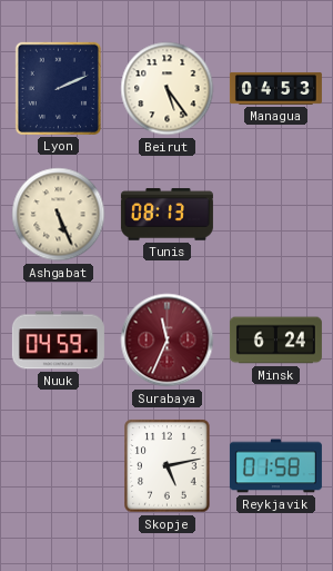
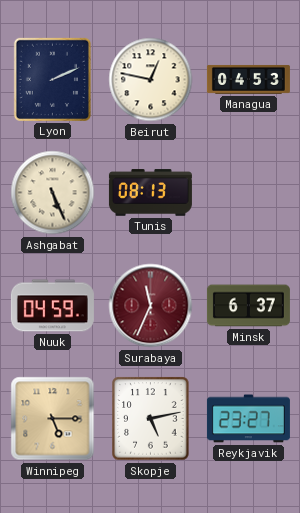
Beirut: 5:24 -> 12:47
Minsk: 6:24 -> 6:37
Winnipeg: none -> 5:15
Reykjavik: 01:58 -> 23:27
